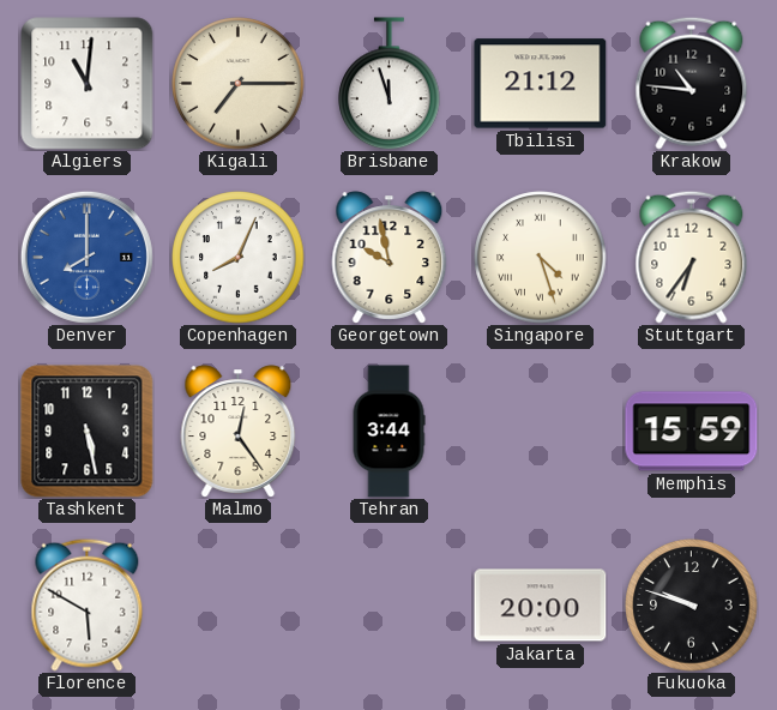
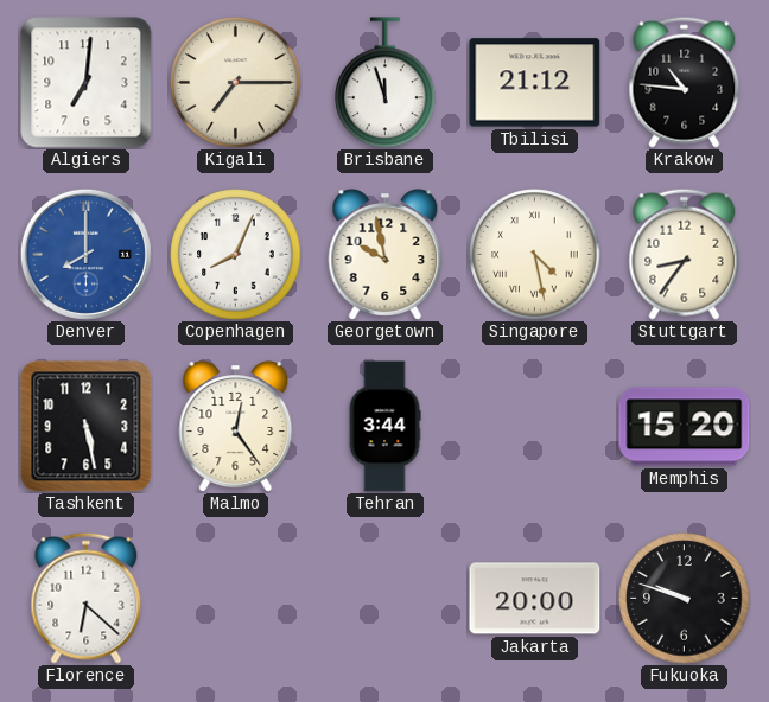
Algiers: 11:01 -> 7:01
Singapore: 4:27 -> 4:28
Stuttgart: 6:36 -> 8:36
Memphis: 15:59 -> 15:20
Florence: 5:50 -> 6:22
